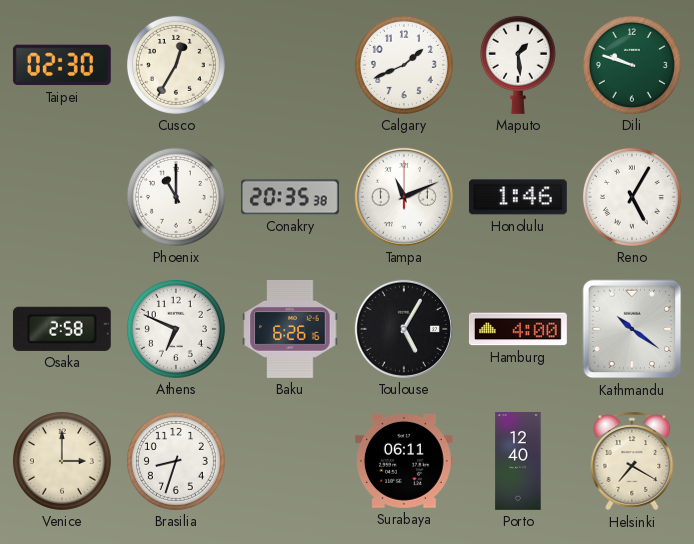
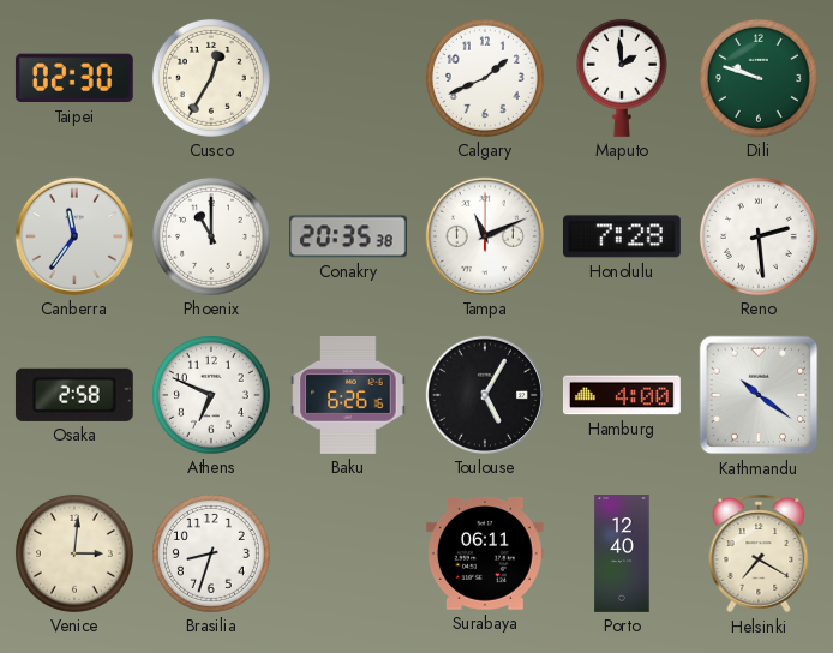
Maputo: 1:29 -> 1:59
Canberra: none -> 11:36
Honolulu: 1:46 -> 7:28
Reno: 5:05 -> 2:29
Venice: 3:00 -> 3:01
